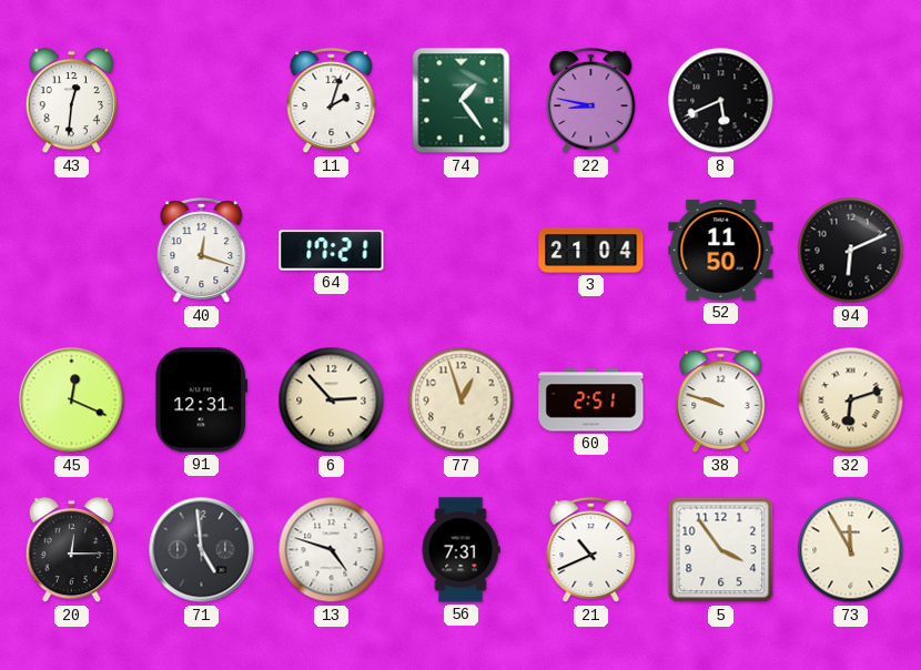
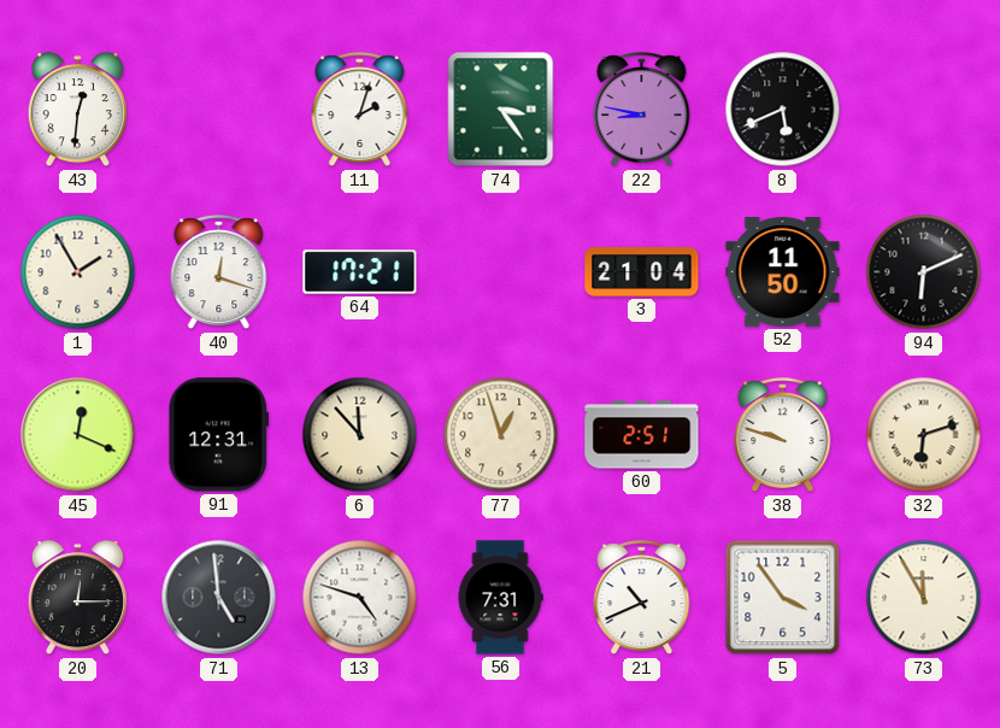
74: 1:24 -> 3:24
1: none -> 1:55
6: 2:53 -> 11:53
